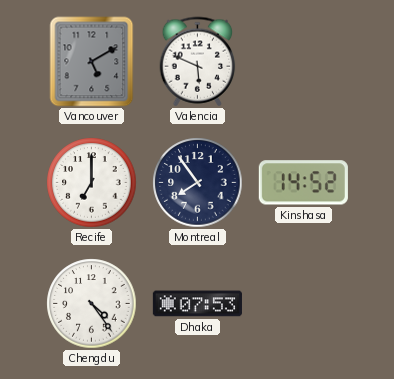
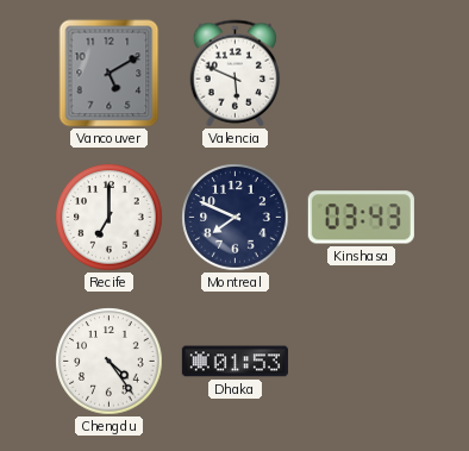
Montreal: 7:54 -> 7:49
Kinshasa: 14:52 -> 03:43
Dhaka: 07:53 -> 01:53
